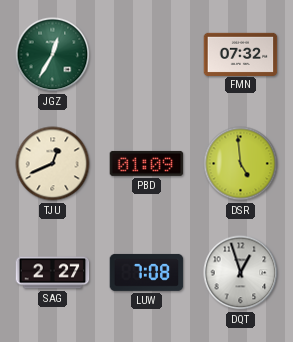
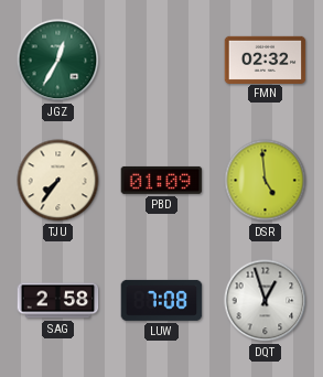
FMN: 07:32 -> 02:32
TJU: 12:41 -> 7:36
SAG: 2:27 -> 2:58
